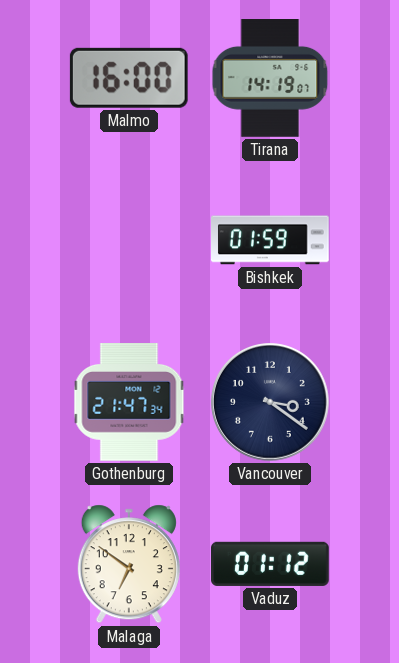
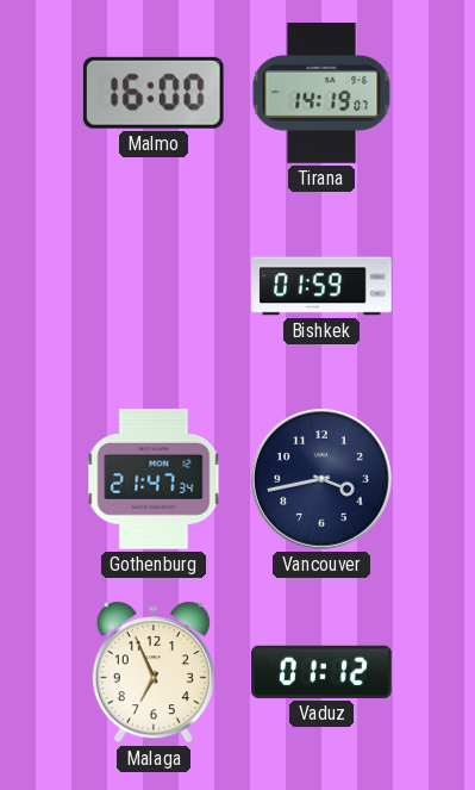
Vancouver: 3:21 -> 3:43
Malaga: 6:51 -> 6:56
